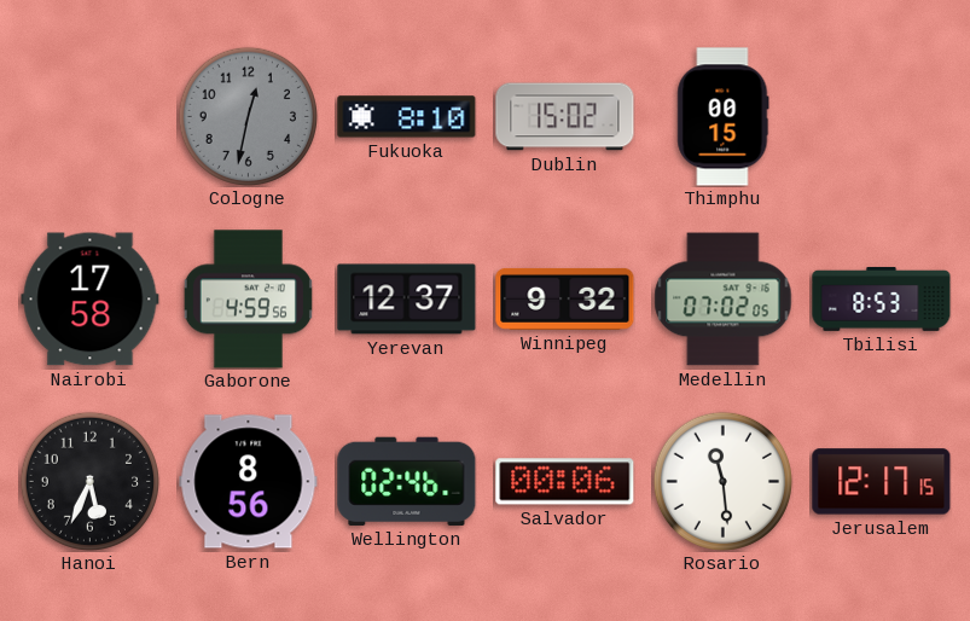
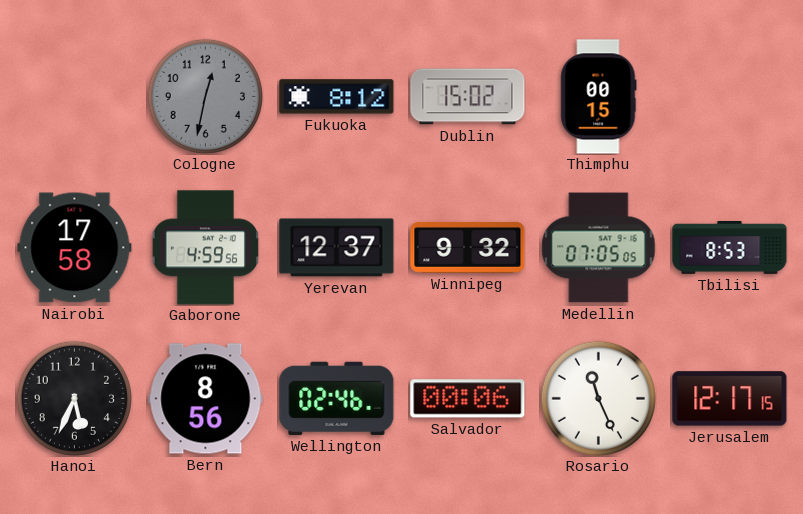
Fukuoka: 8:10 -> 8:12
Medellin: 07:02 -> 07:05
Rosario: 11:29 -> 11:26
